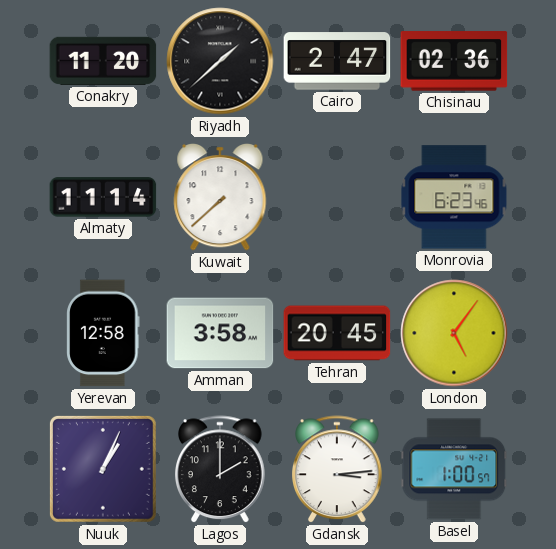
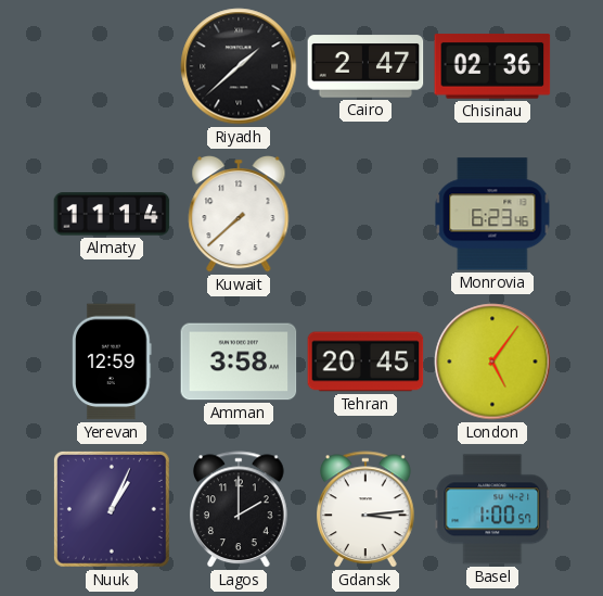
Conakry: 11:20 -> none
Yerevan: 12:58 -> 12:59
